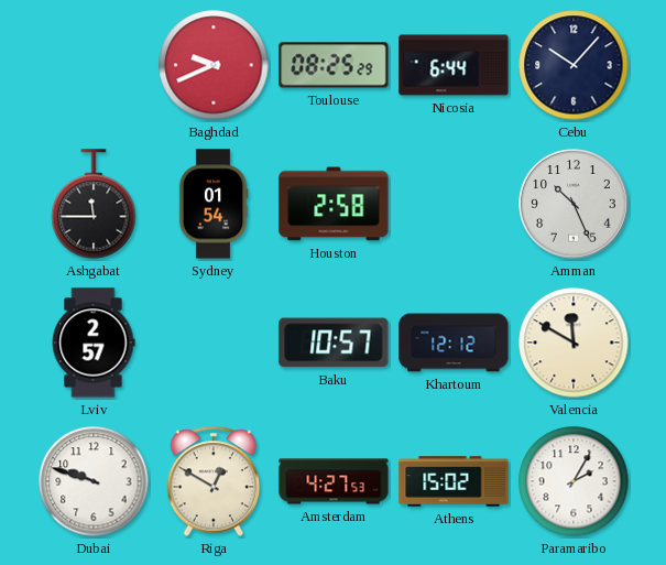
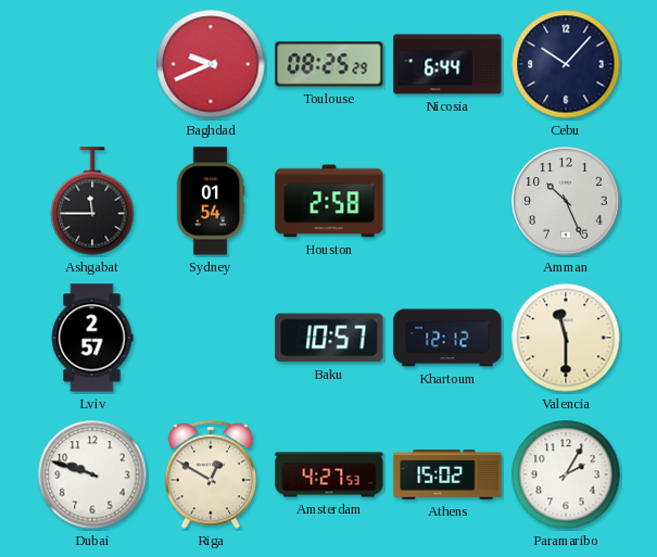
Valencia: 11:50 -> 11:30
